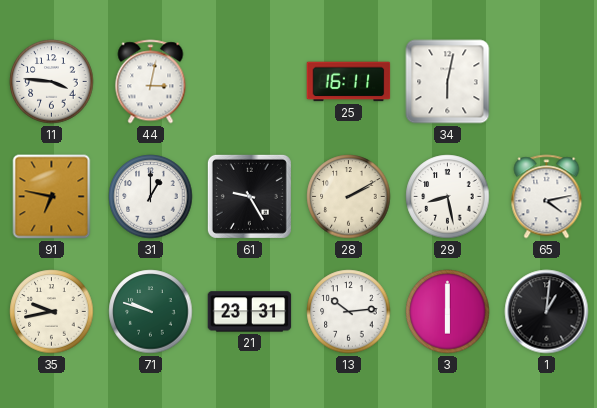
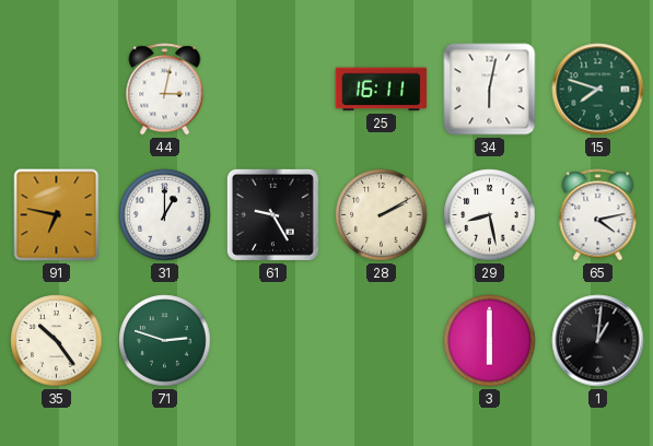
11: 3:46 -> none
15: none -> 7:48
35: 9:43 -> 10:24
71: 9:48 -> 2:48
21: 23:31 -> none
13: 10:14 -> none
